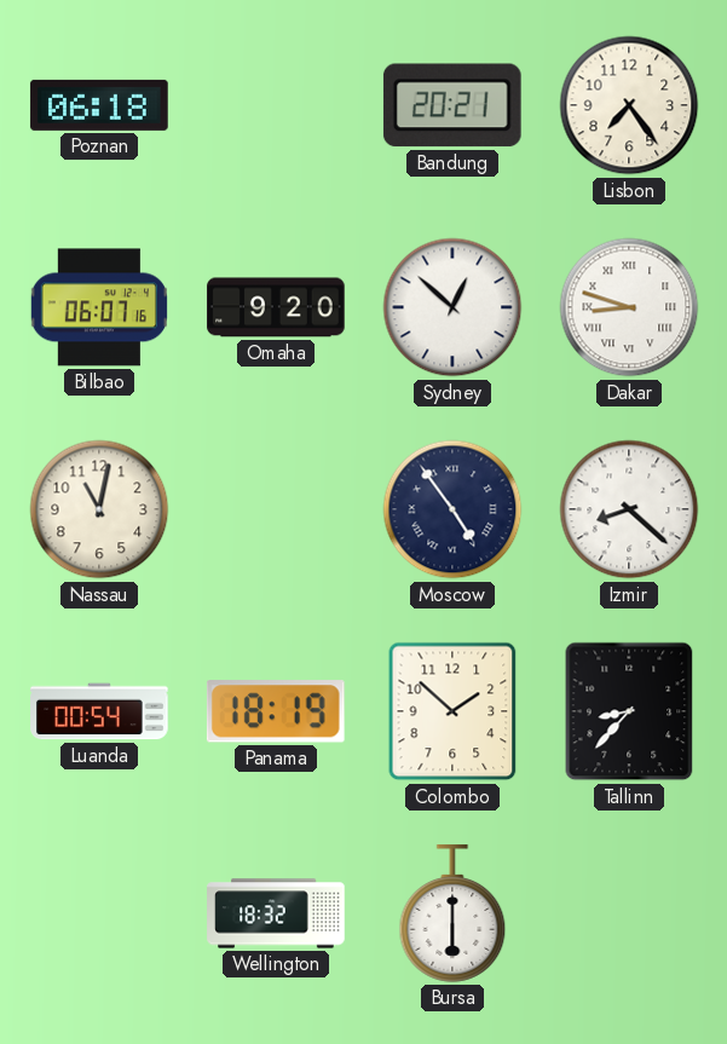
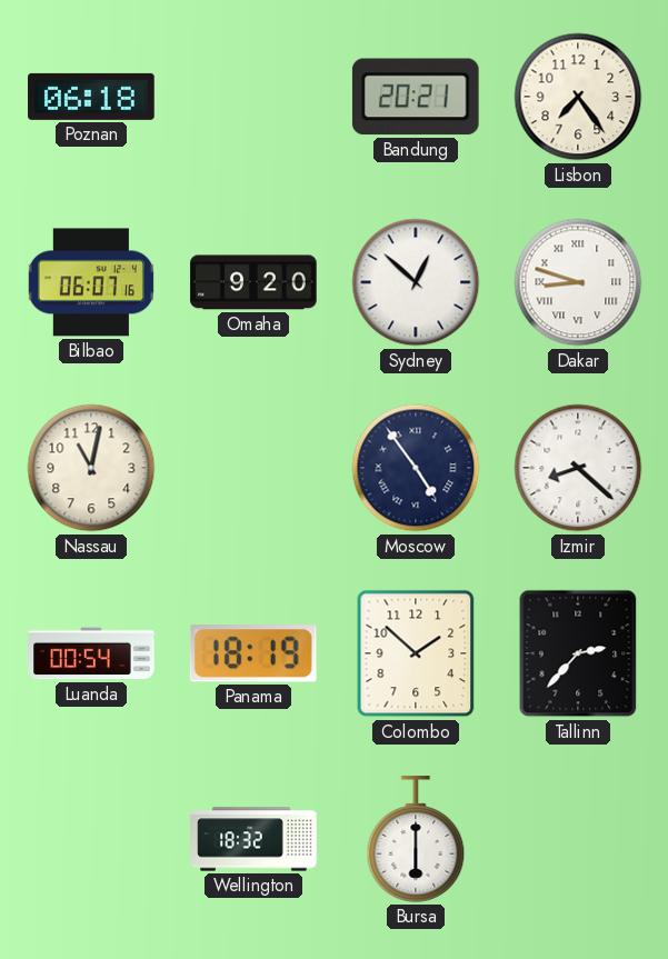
Tallinn: 8:37 -> 2:37
